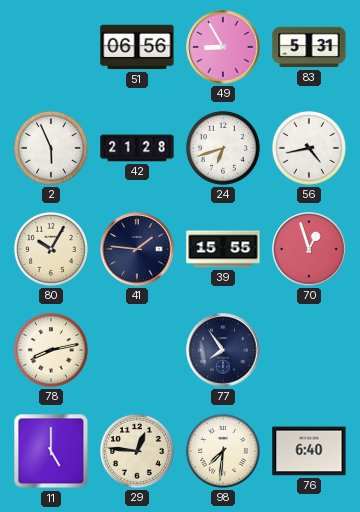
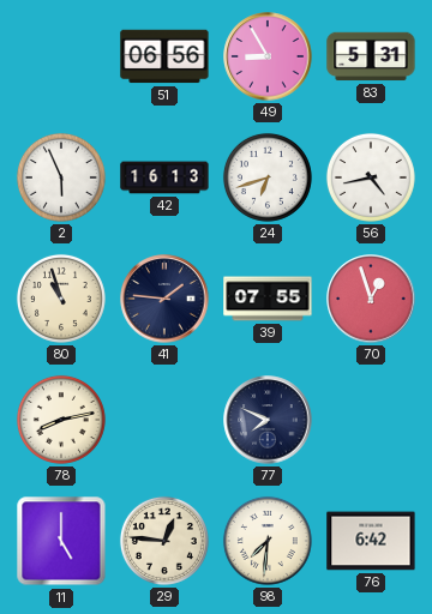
42: 21:28 -> 16:13
80: 10:05 -> 10:57
39: 15:55 -> 07:55
77: 7:54 -> 7:49
76: 6:40 -> 6:42
